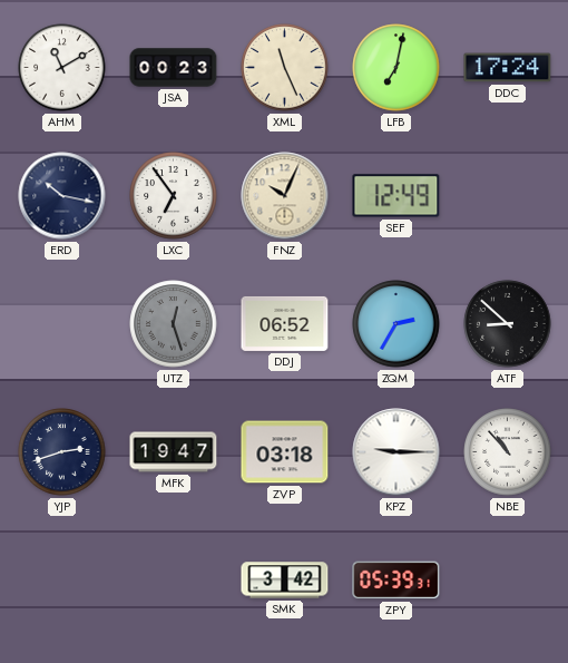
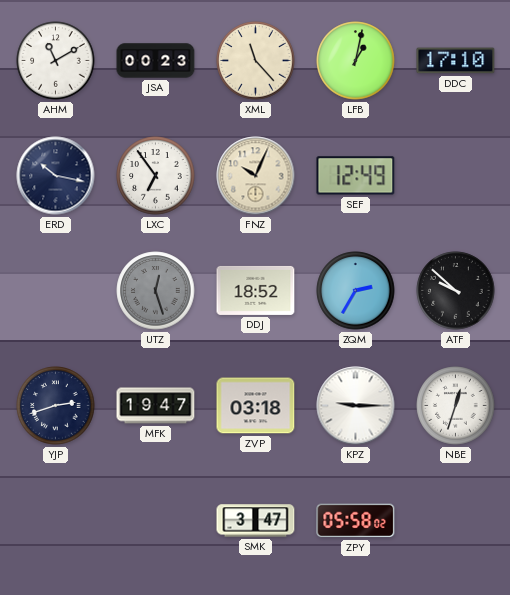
XML: 11:26 -> 11:23
LFB: 7:02 -> 1:02
DDC: 17:24 -> 17:10
DDJ: 06:52 -> 18:52
ATF: 8:52 -> 9:52
NBE: 10:53 -> 12:33
SMK: 3:42 -> 3:47
ZPY: 05:39 -> 05:58
